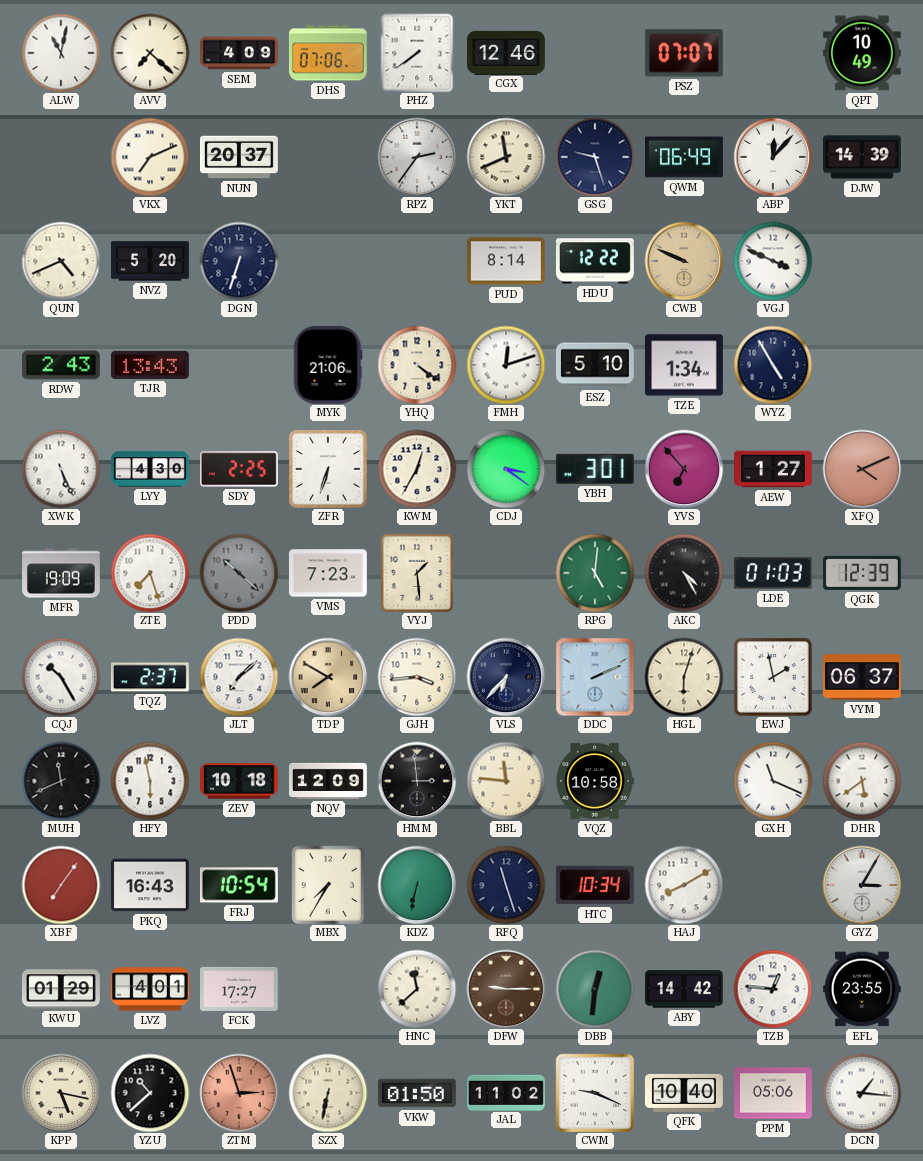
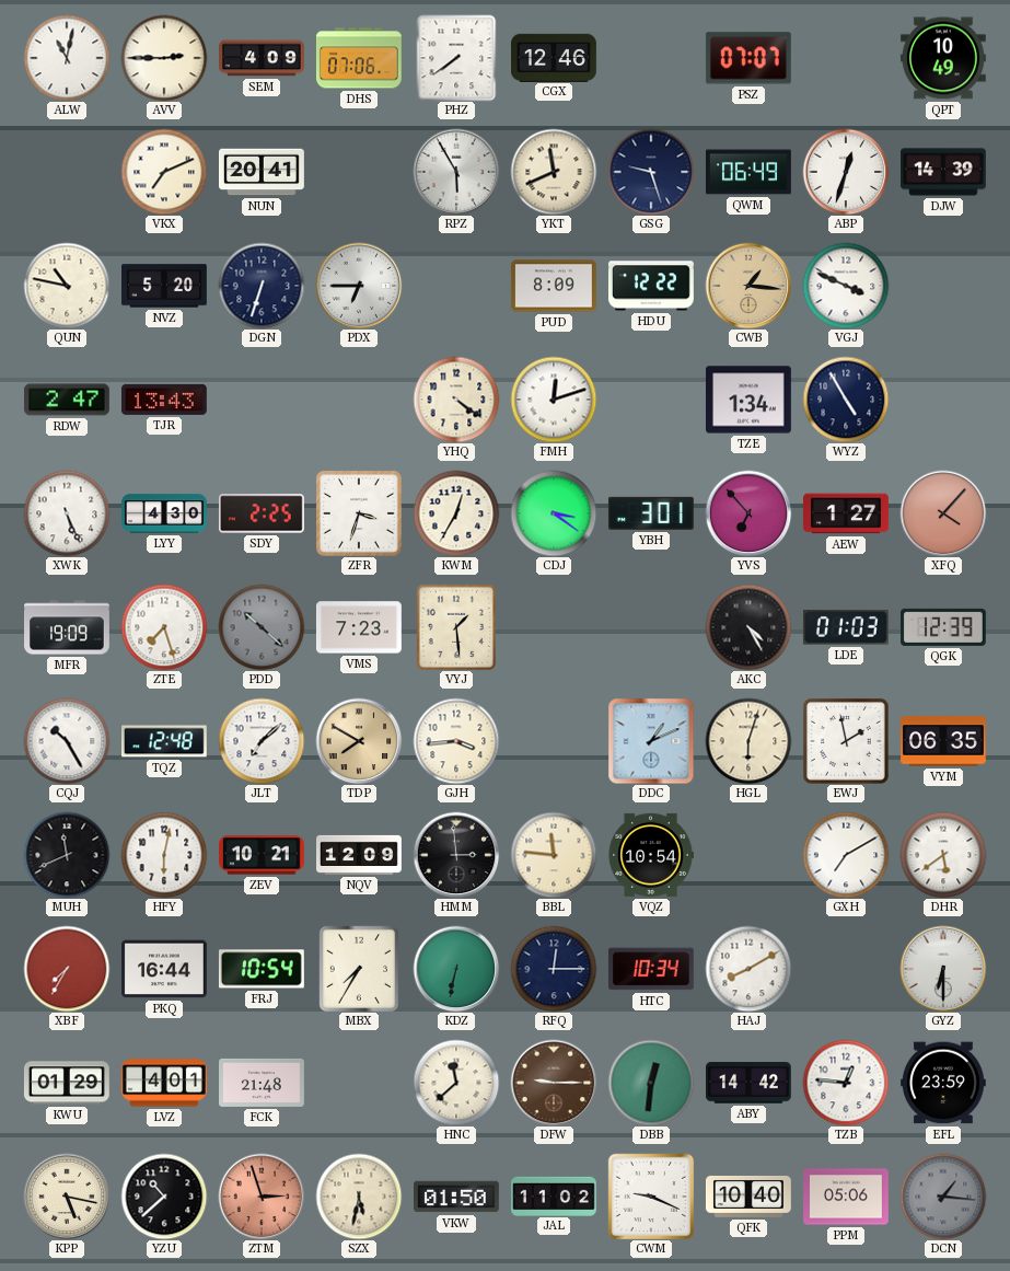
AVV: 7:22 -> 2:45
NUN: 20:37 -> 20:41
RPZ: 2:36 -> 5:55
ABP: 12:07 -> 12:33
QUN: 4:41 -> 10:47
PDX: none -> 6:45
PUD: 8:14 -> 8:09
CWB: 9:49 -> 1:16
RDW: 2:43 -> 2:47
MYK: 21:06 -> none
ESZ: 5:10 -> none
ZFR: 6:33 -> 3:33
XFQ: 4:11 -> 4:07
RPG: 5:01 -> none
TQZ: 2:37 -> 12:48
VLS: 6:37 -> none
DDC: 2:11 -> 1:11
VYM: 06:37 -> 06:35
HFY: 5:58 -> 6:02
ZEV: 10:18 -> 10:21
VQZ: 10:58 -> 10:54
GXH: 11:19 -> 7:10
XBF: 7:06 -> 7:35
PKQ: 16:43 -> 16:44
RFQ: 11:27 -> 12:15
GYZ: 3:05 -> 6:30
FCK: 17:27 -> 21:48
EFL: 23:55 -> 23:59
SZX: 6:32 -> 5:32
DCN dial: white -> grey
